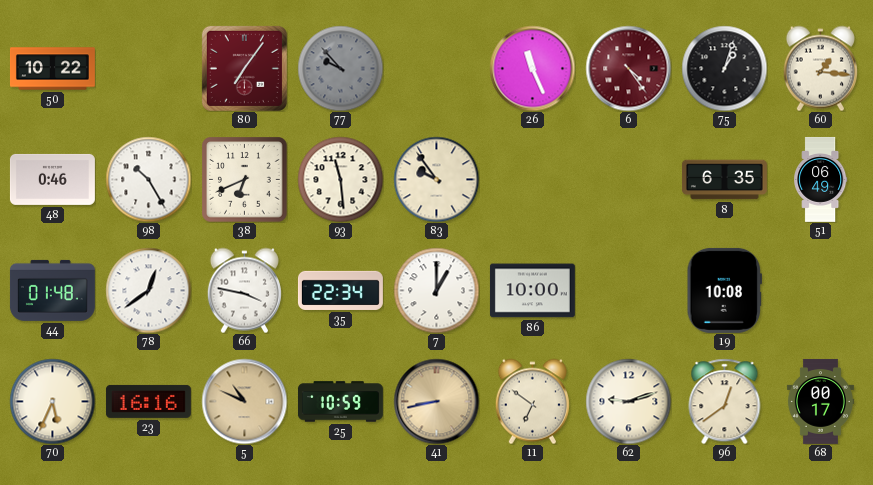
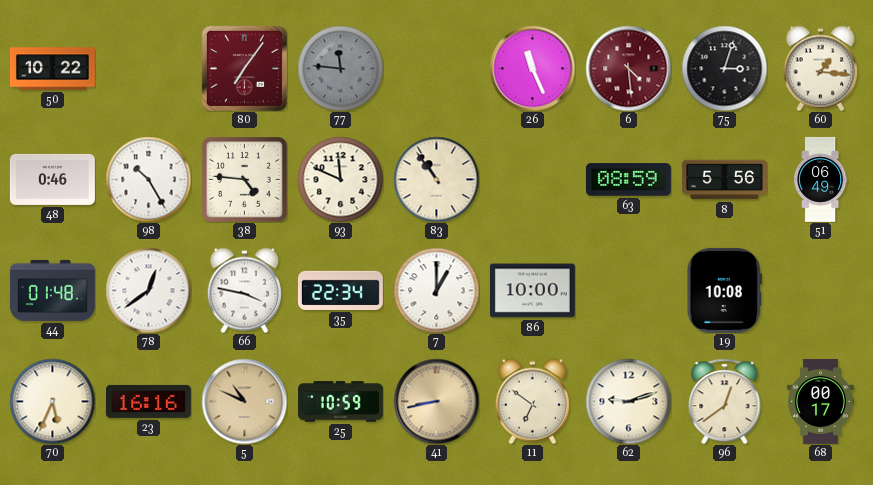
77: 9:53 -> 11:46
6: 4:24 -> 4:29
75: 1:03 -> 3:03
38: 6:41 -> 4:46
93: 11:29 -> 11:49
83: 9:54 -> 10:54
63: none -> 08:59
8: 6:35 -> 5:56
